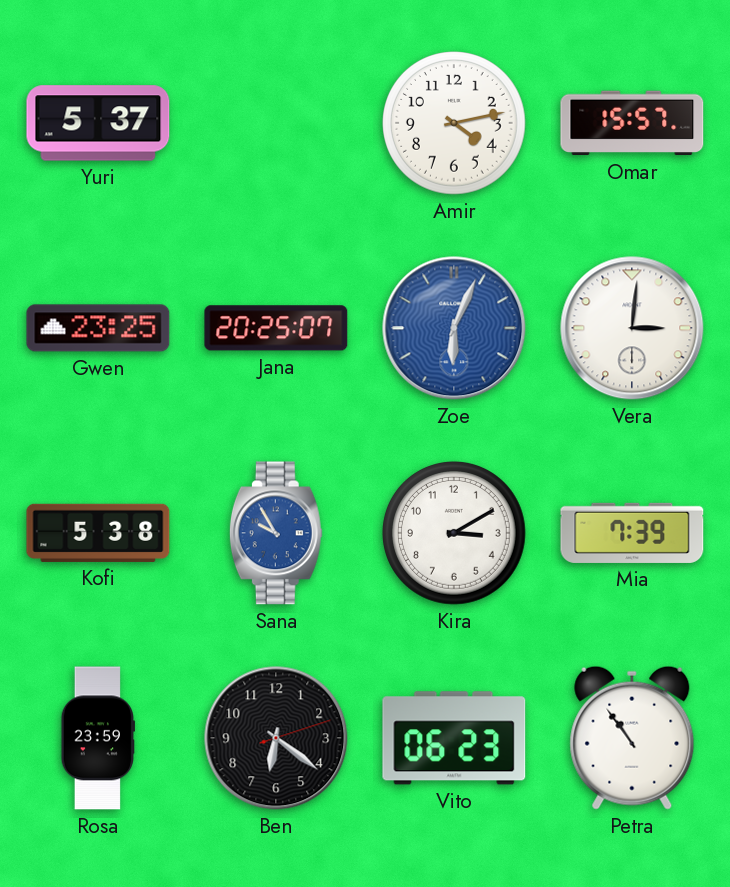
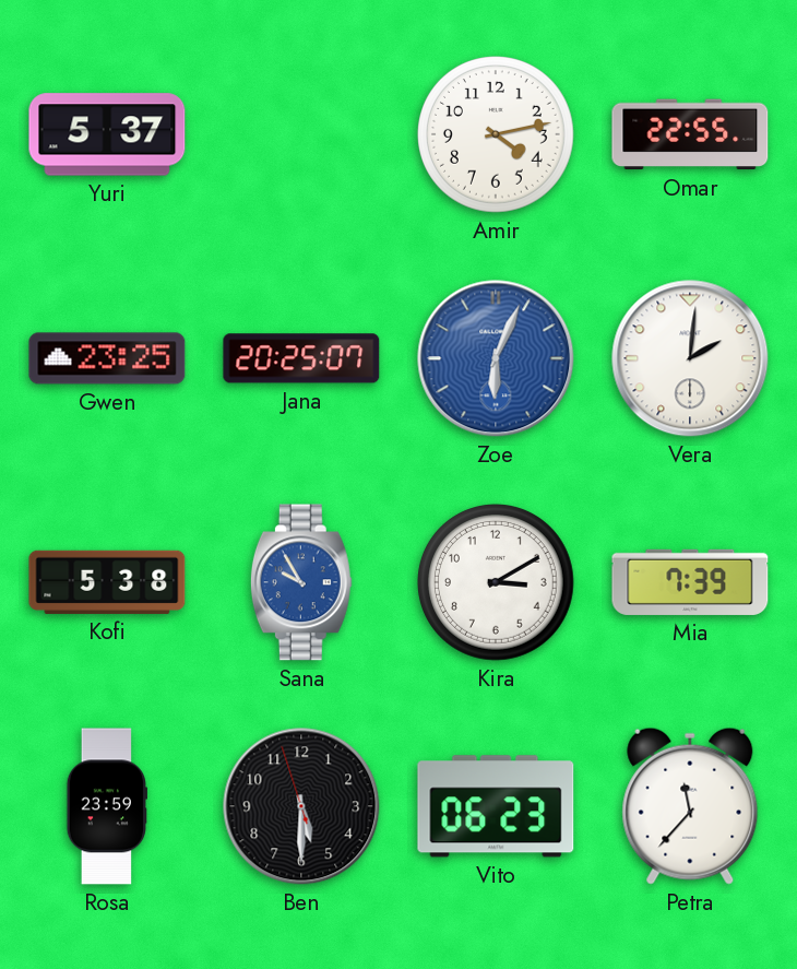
Omar: 15:57 -> 22:55
Vera: 3:01 -> 2:01
Ben: 6:21 -> 5:29
Petra: 10:54 -> 11:37
